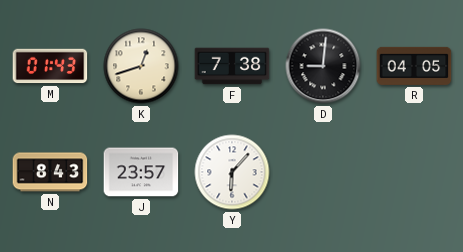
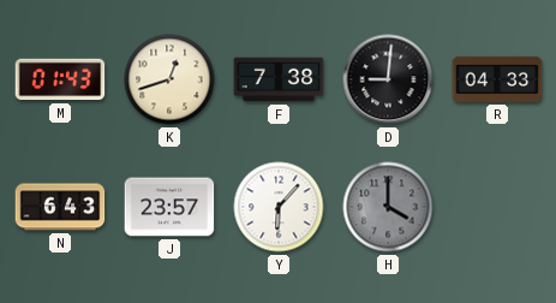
R: 04:05 -> 04:33
N: 8:43 -> 6:43
H: none -> 4:00
